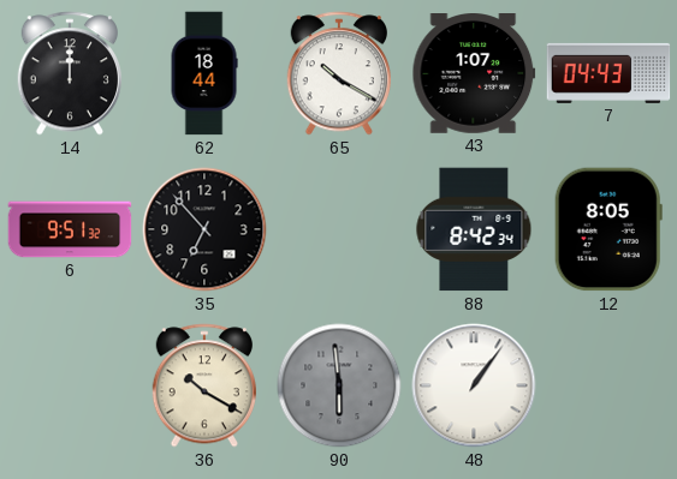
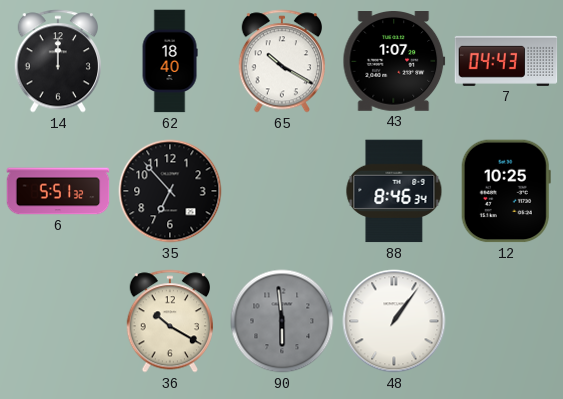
62: 18:44 -> 18:40
6: 9:51 -> 5:51
88: 8:42 -> 8:46
12: 8:05 -> 10:25
